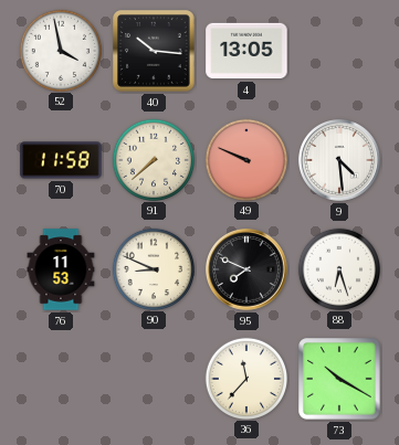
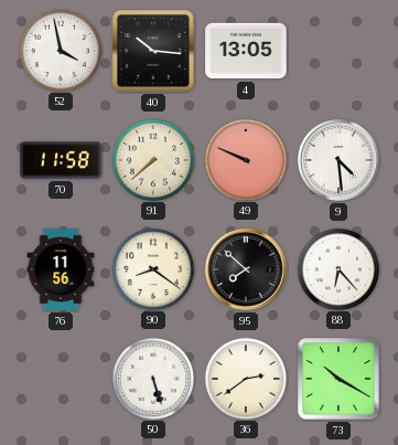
76: 11:53 -> 11:56
90: 8:49 -> 8:21
95: 7:49 -> 7:52
88: 6:27 -> 6:23
50: none -> 5:27
36: 11:37 -> 2:39
